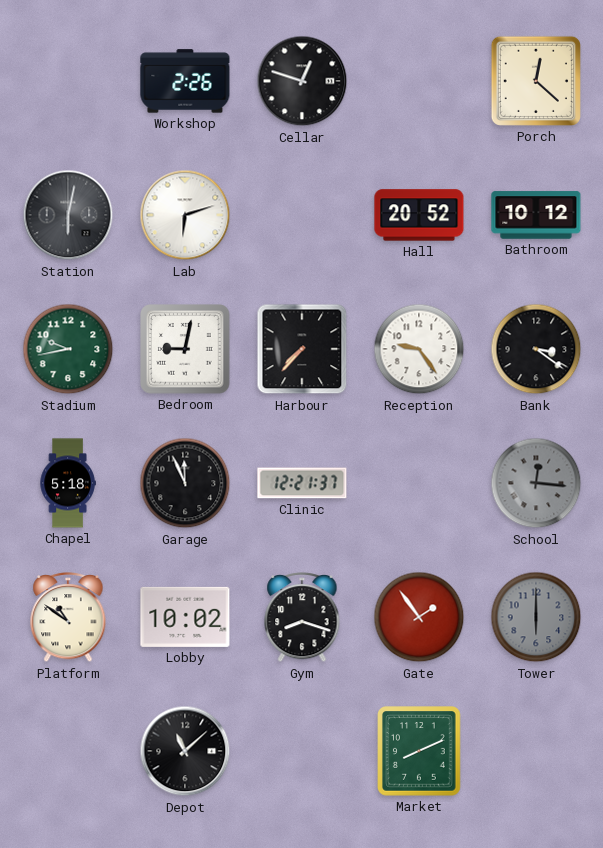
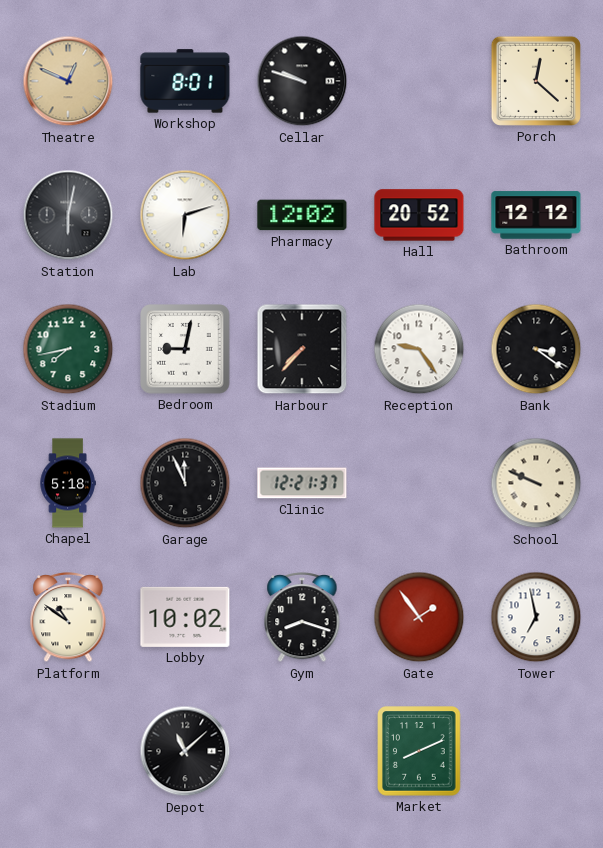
Theatre: none -> 12:49
Workshop: 2:26 -> 8:01
Cellar: 12:48 -> 9:48
Pharmacy: none -> 12:02
Bathroom: 10:12 -> 12:12
Stadium: 9:43 -> 7:43
School: 12:16 -> 9:49
School dial: grey -> cream
Tower: 6:00 -> 6:58
Tower dial: grey -> white
